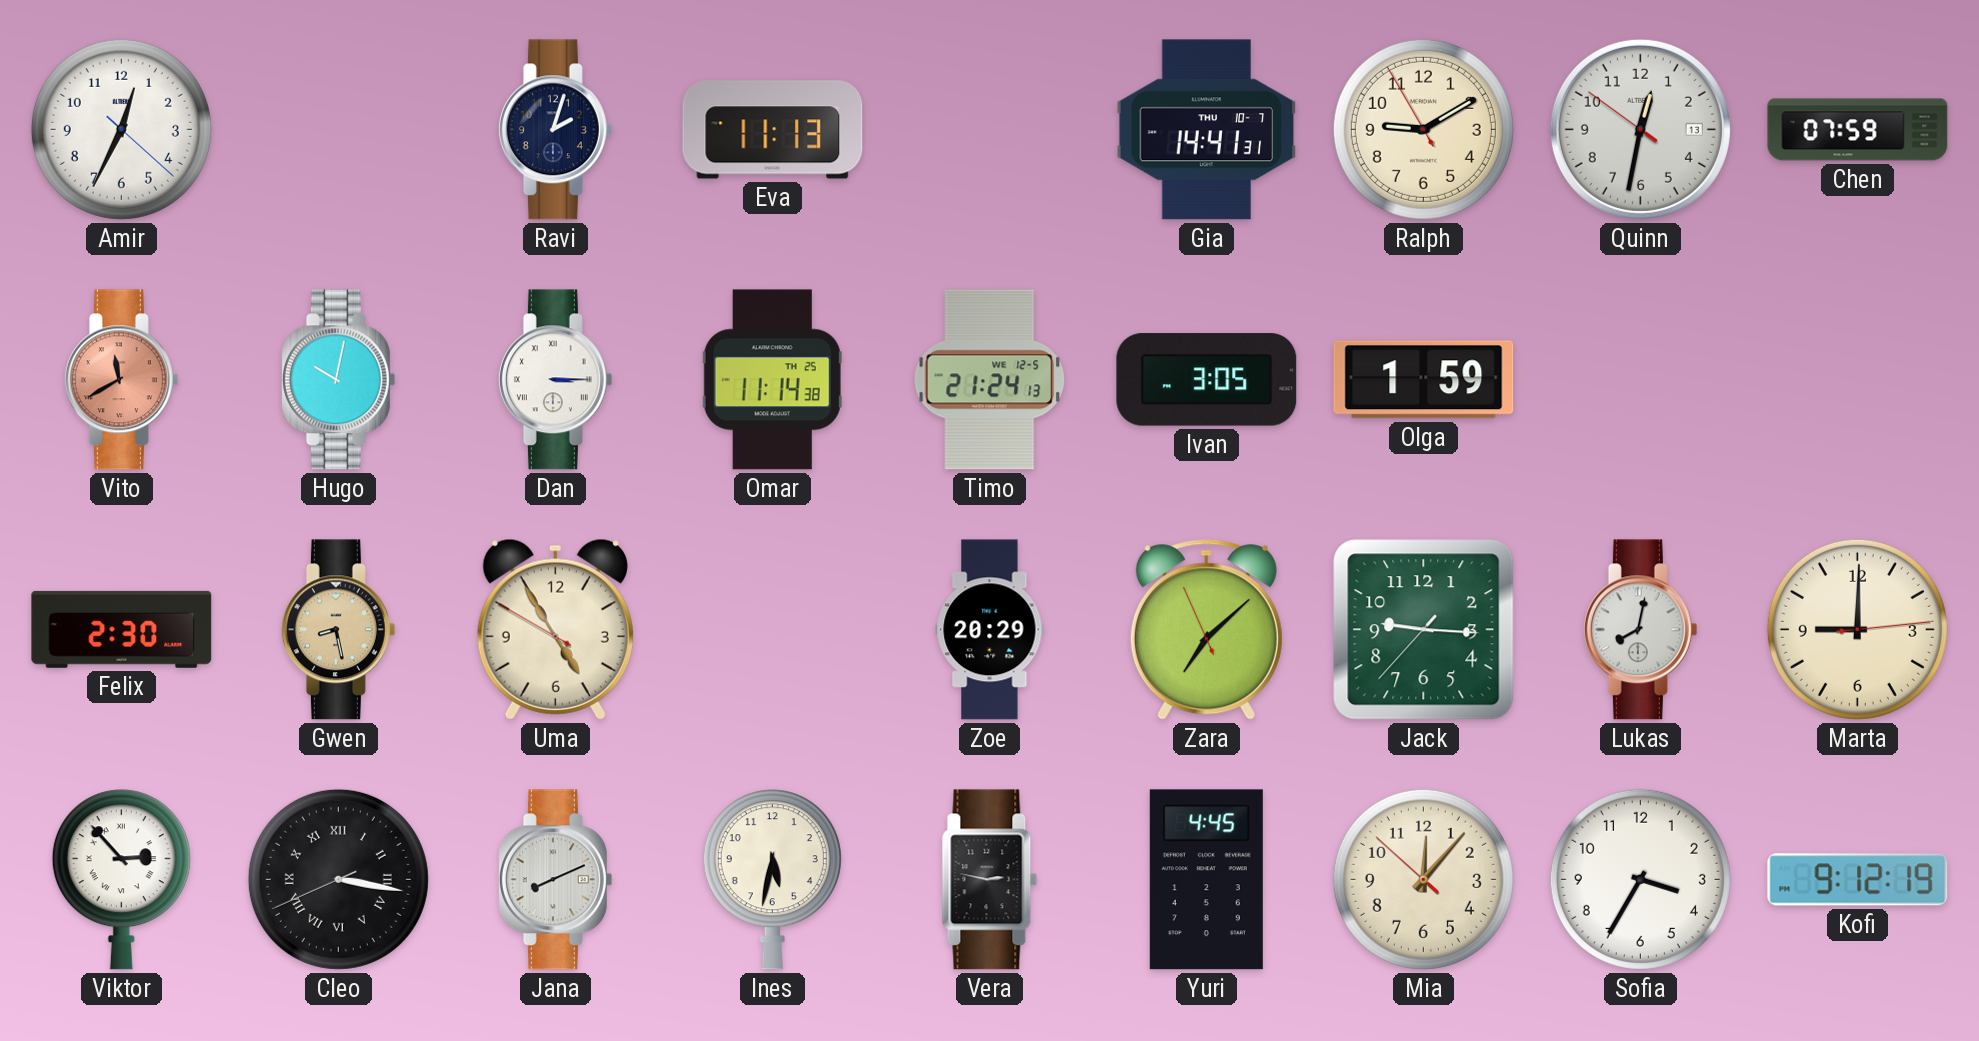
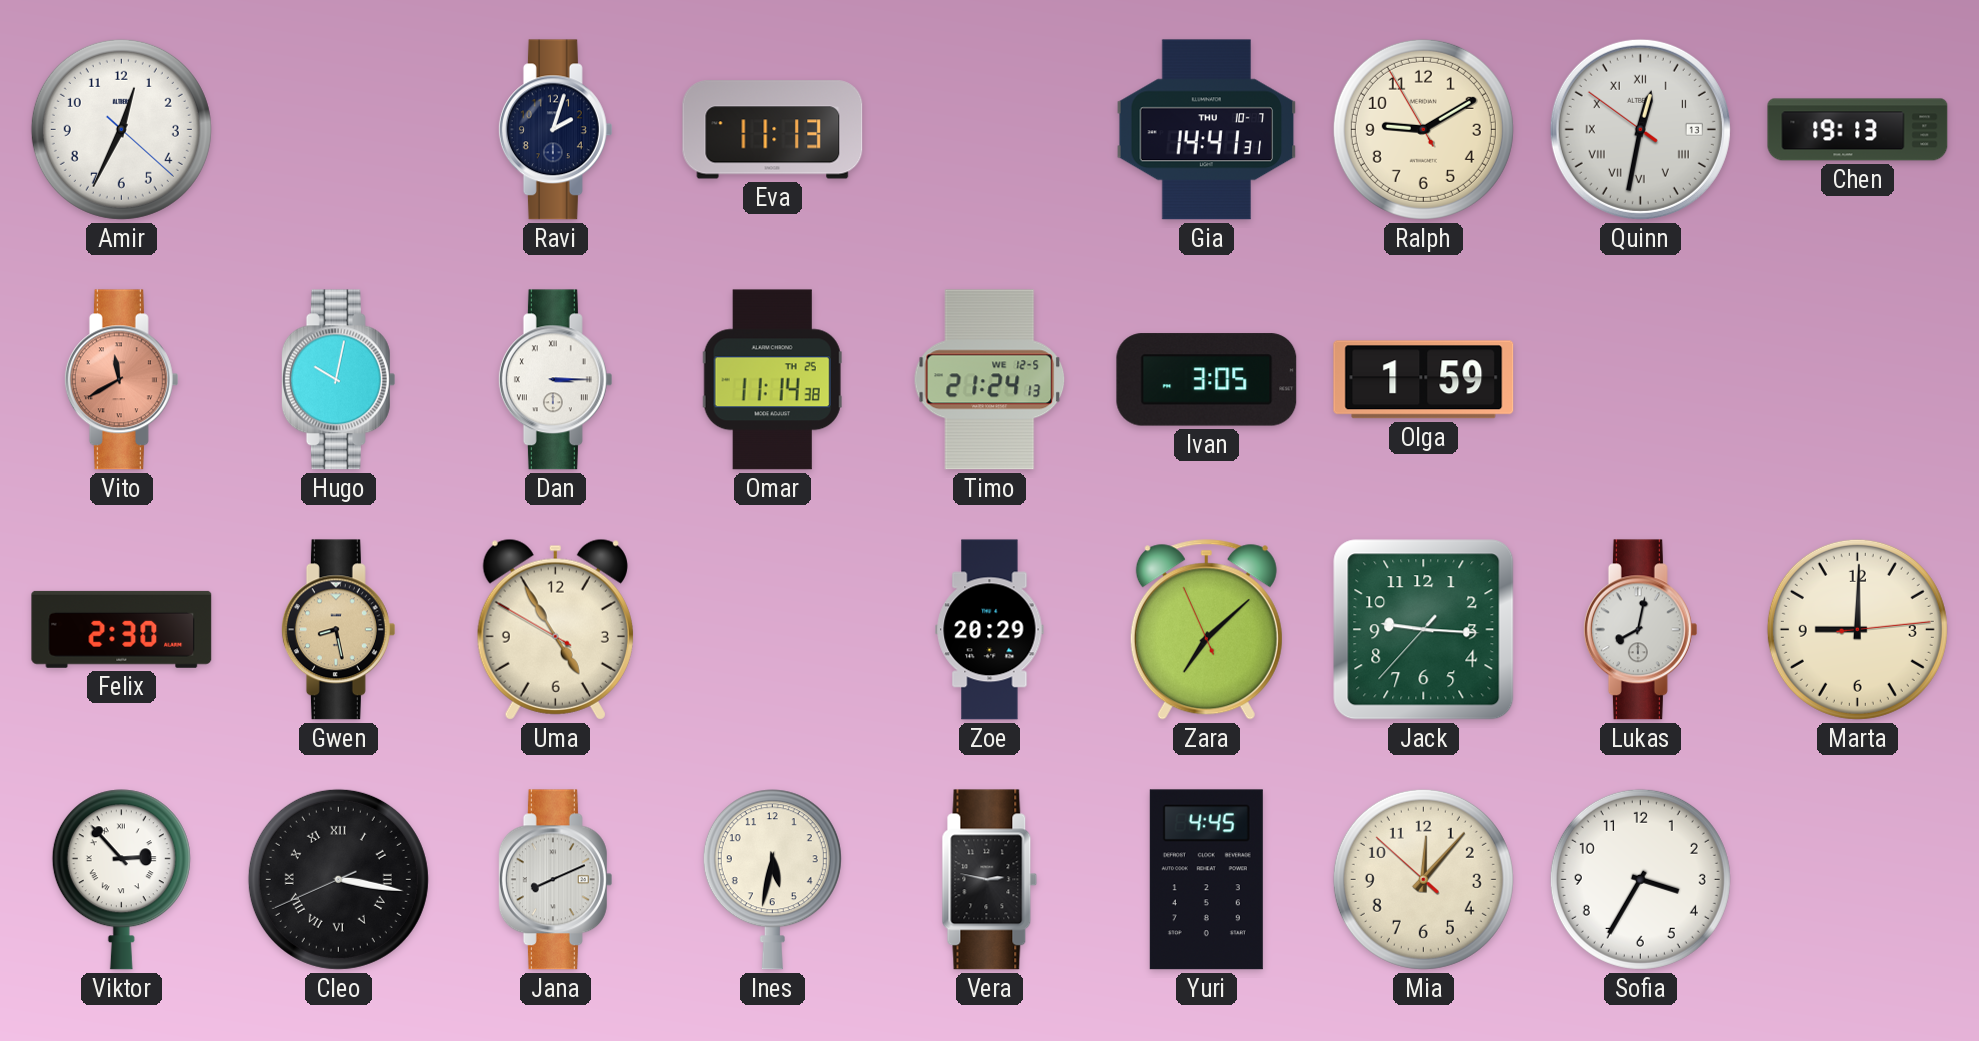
Quinn numerals: Arabic -> Roman
Chen: 07:59 -> 19:13
Kofi: 9:12 -> none
